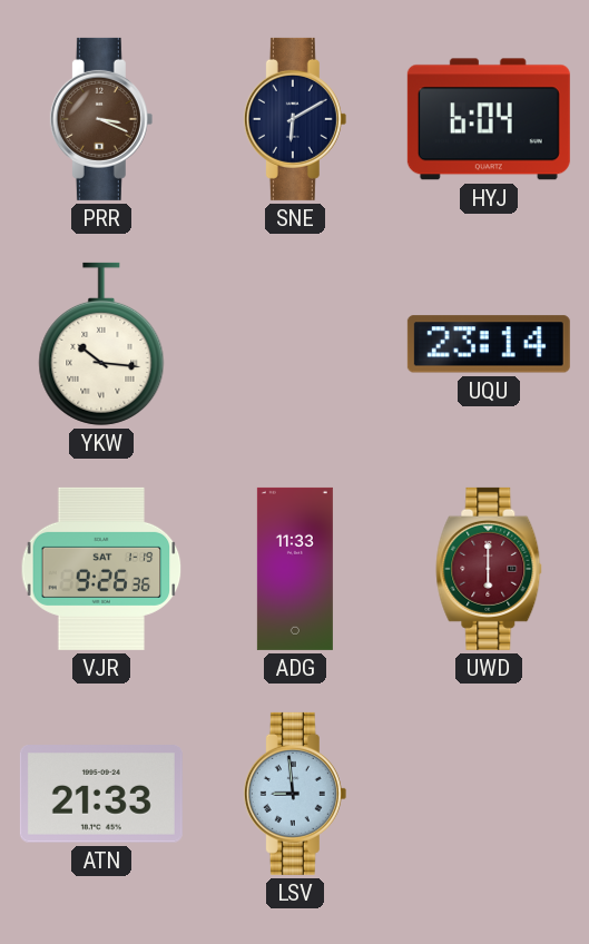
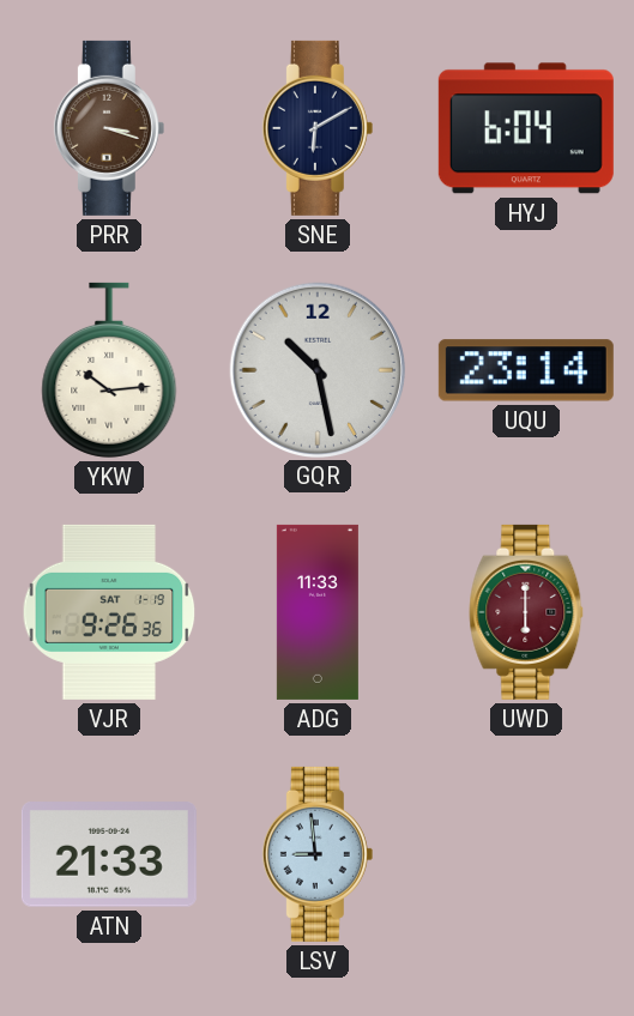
PRR: 3:19 -> 3:18
YKW: 10:16 -> 10:14
GQR: none -> 10:28
